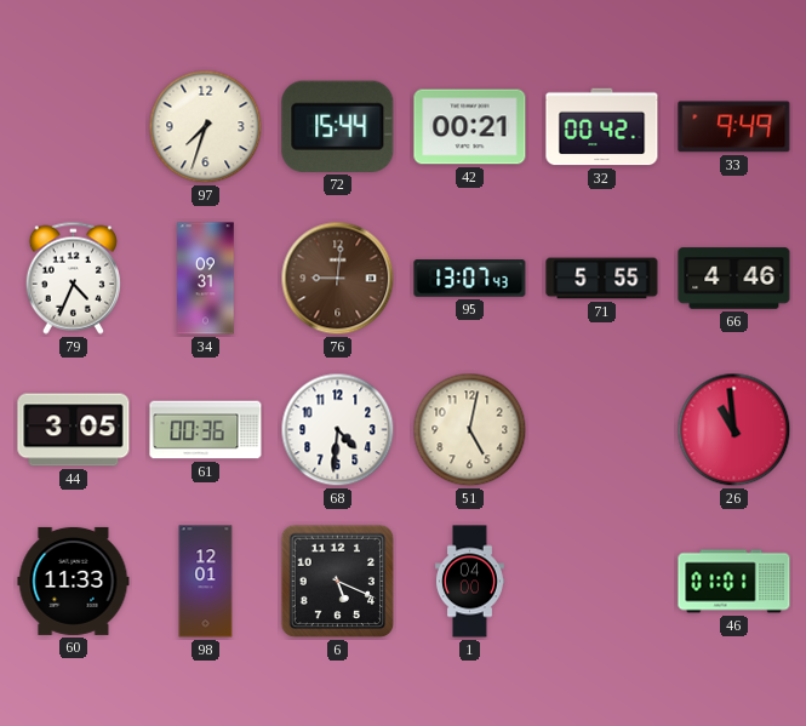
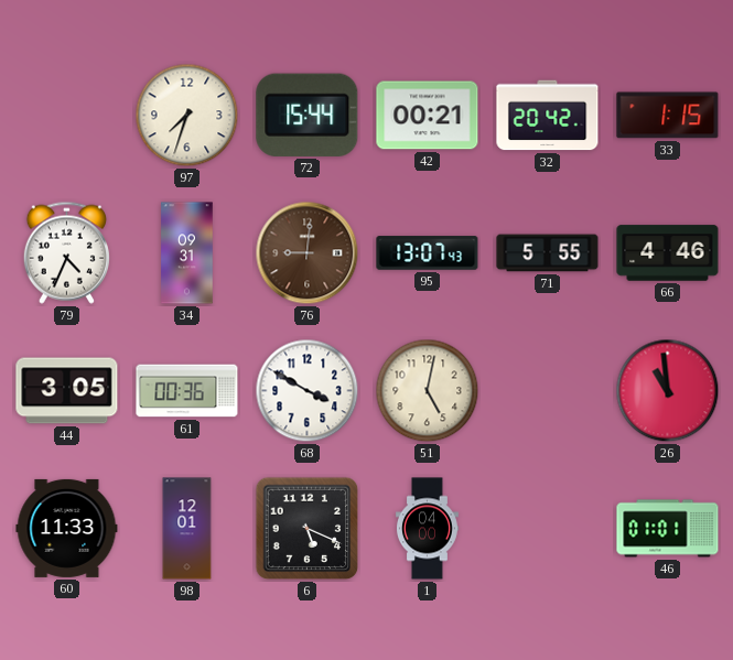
32: 00:42 -> 20:42
33: 9:49 -> 1:15
68: 4:31 -> 3:50
